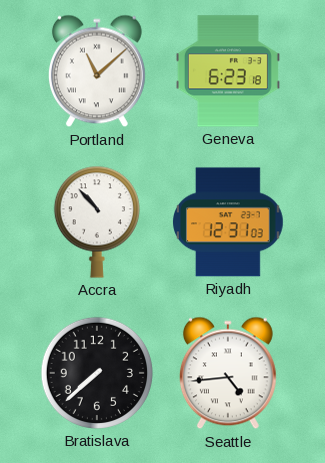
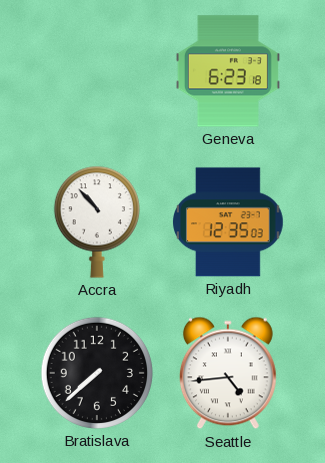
Portland: 11:08 -> none
Riyadh: 12:31 -> 12:35
